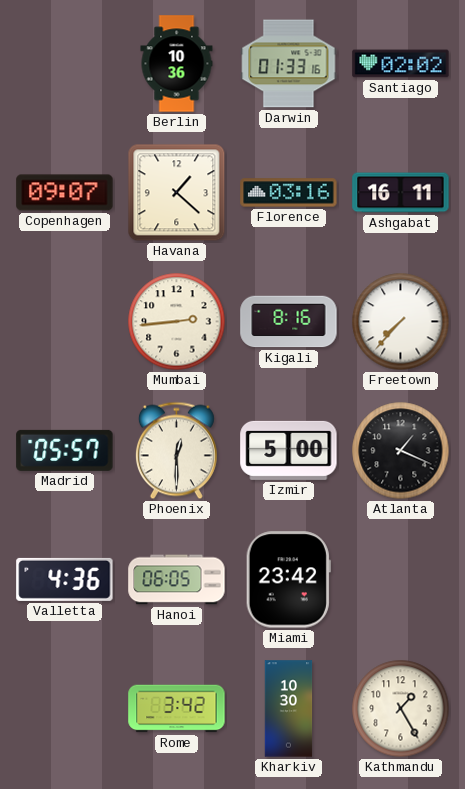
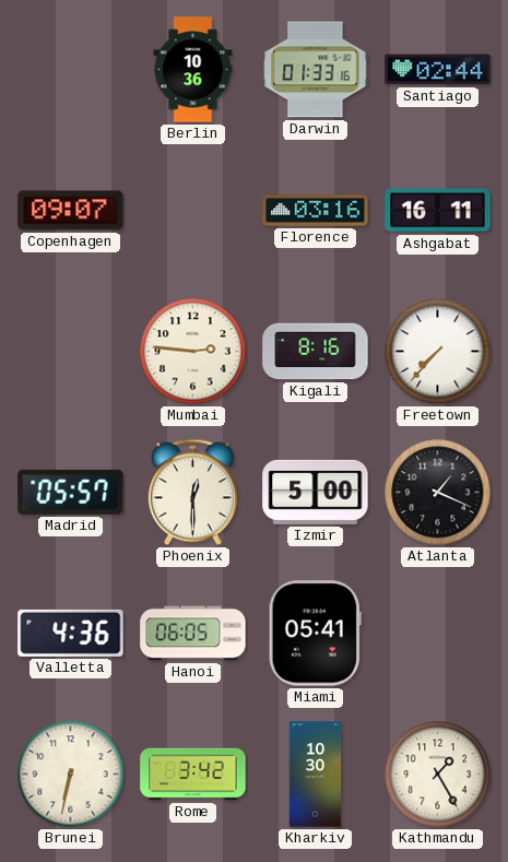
Santiago: 02:02 -> 02:44
Havana: 1:22 -> none
Mumbai: 2:44 -> 2:46
Miami: 23:42 -> 05:41
Brunei: none -> 6:32
